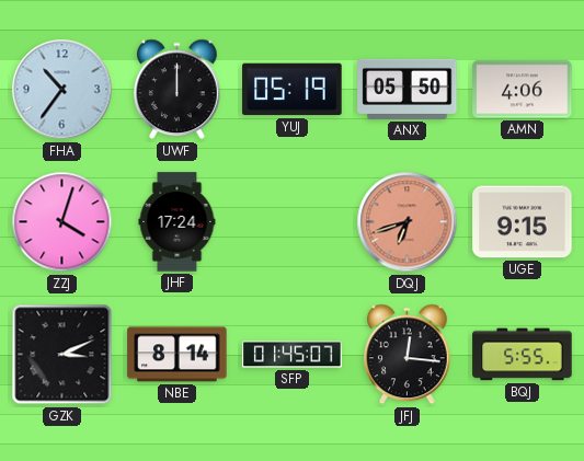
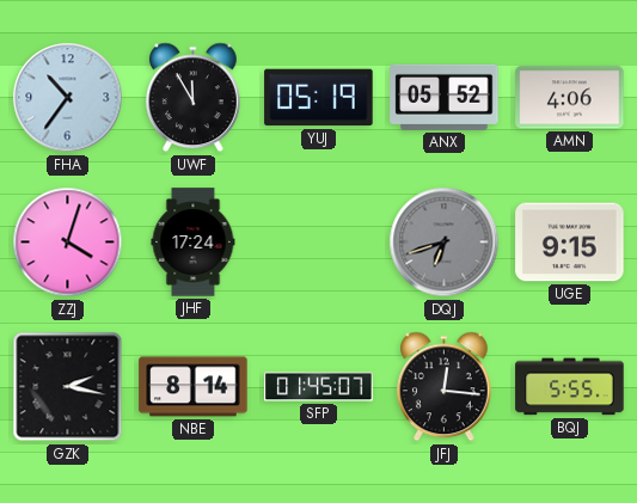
UWF: 12:00 -> 11:55
ANX: 05:50 -> 05:52
DQJ dial: salmon -> grey
GZK: 3:11 -> 2:17
